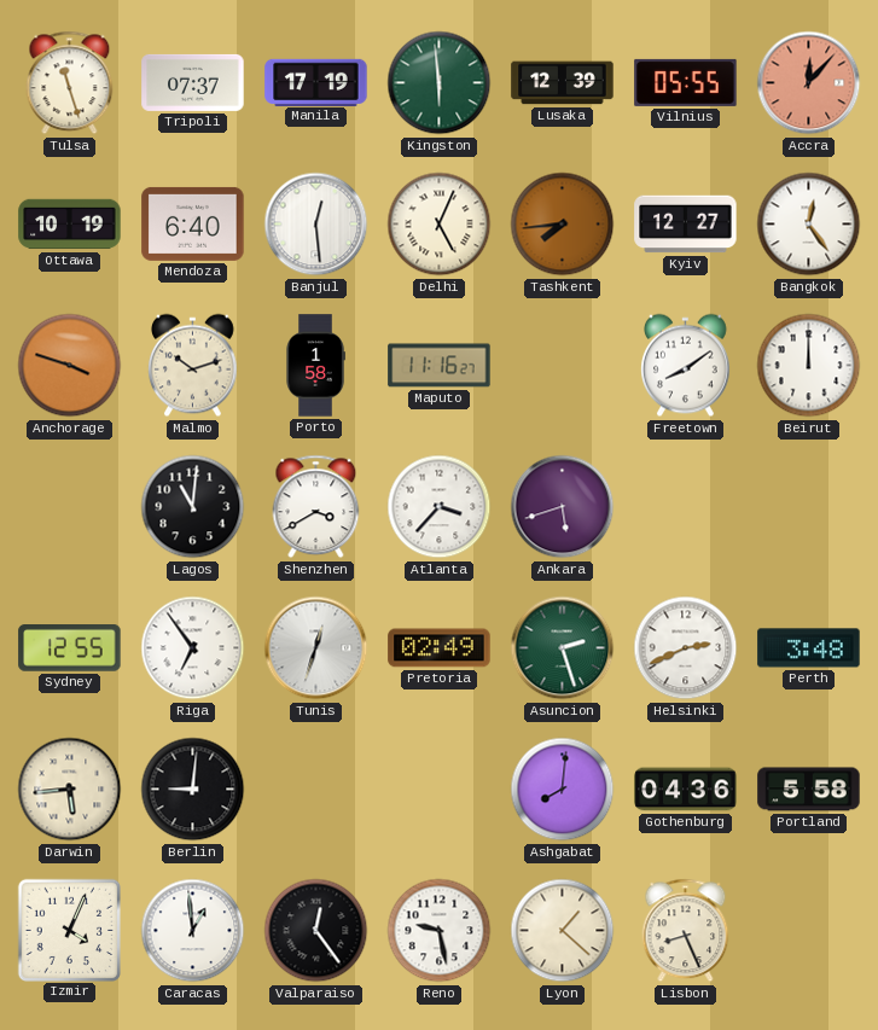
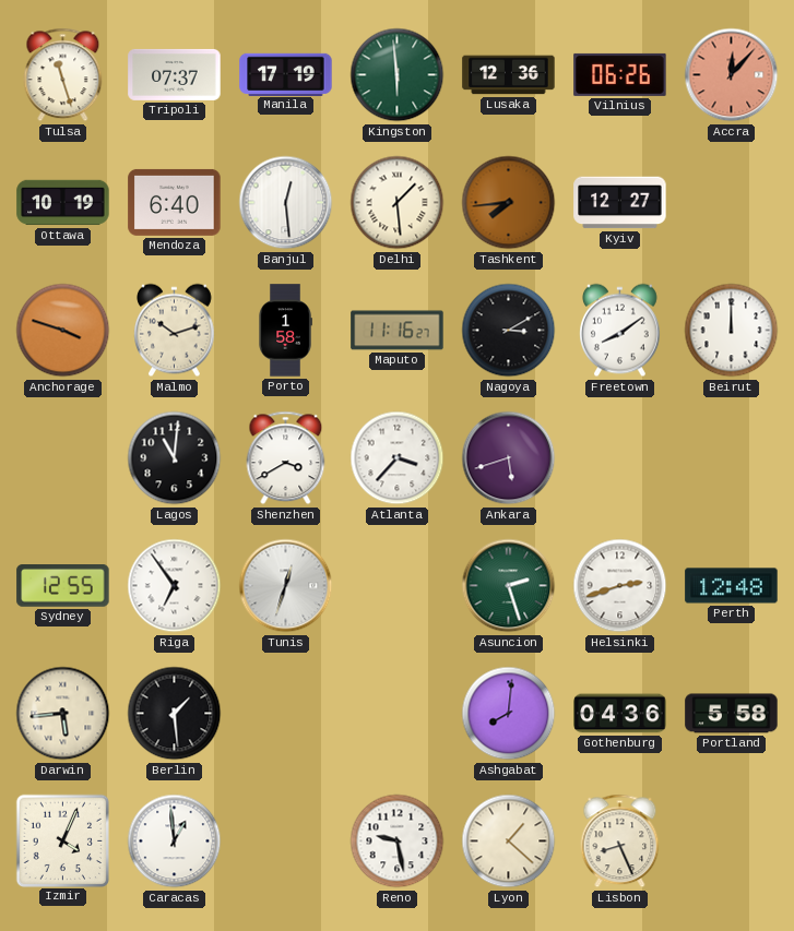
Lusaka: 12:39 -> 12:36
Vilnius: 05:55 -> 06:26
Delhi: 5:04 -> 1:29
Bangkok: 12:24 -> none
Nagoya: none -> 3:10
Pretoria: 02:49 -> none
Helsinki: 2:41 -> 2:42
Perth: 3:48 -> 12:48
Berlin: 9:01 -> 1:29
Valparaiso: 12:24 -> none
